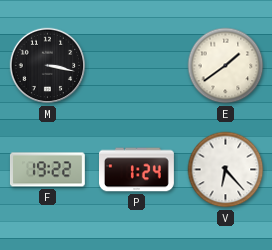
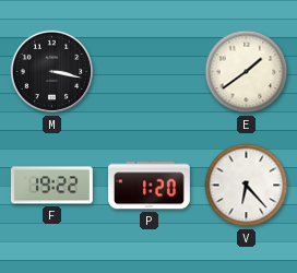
P: 1:24 -> 1:20
